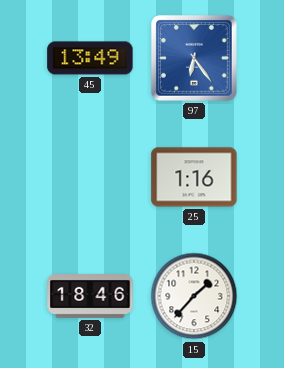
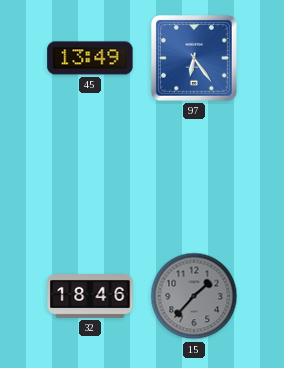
25: 1:16 -> none
15 dial: white -> grey
